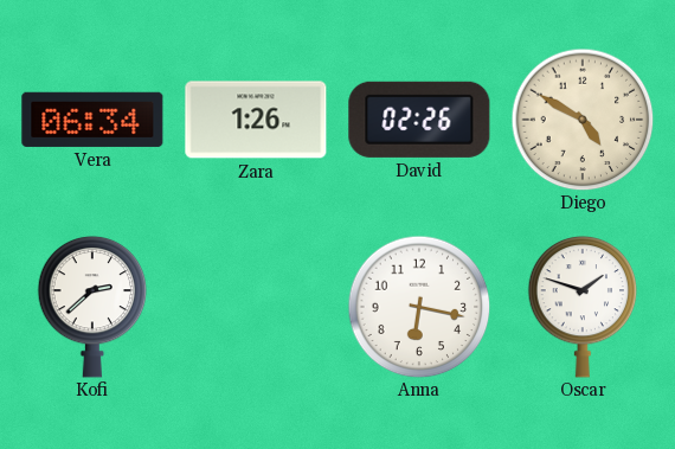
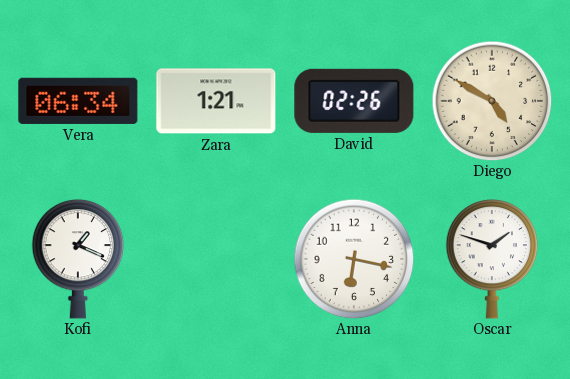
Zara: 1:26 -> 1:21
Kofi: 2:38 -> 1:19
